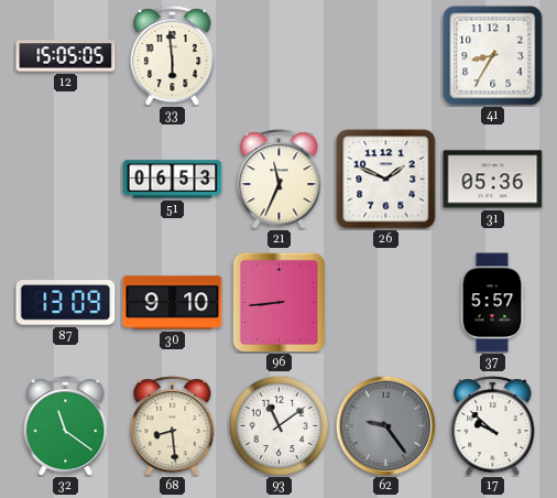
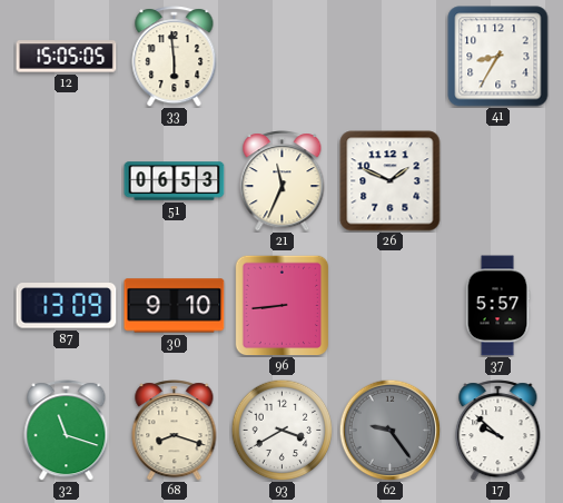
31: 05:36 -> none
32: 11:21 -> 11:18
68: 8:29 -> 8:18
93: 11:09 -> 3:40
